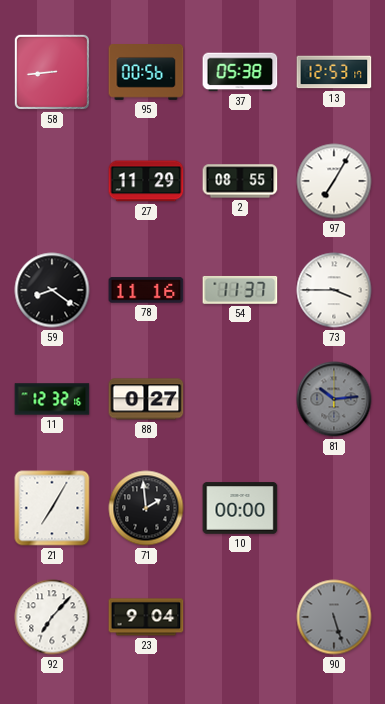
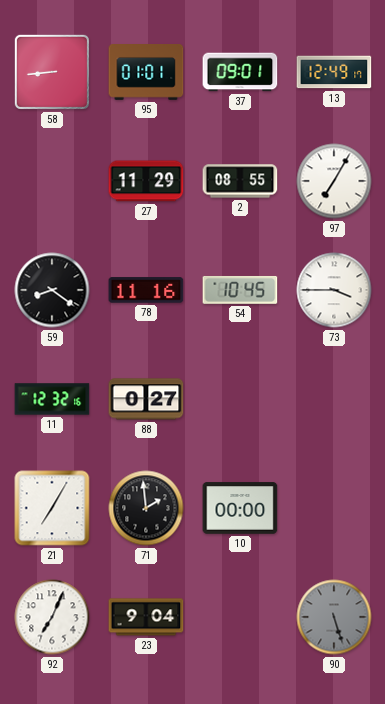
95: 00:56 -> 01:01
37: 05:38 -> 09:01
13: 12:53 -> 12:49
54: 11:37 -> 10:45
81: 10:14 -> none
92: 7:07 -> 7:04
